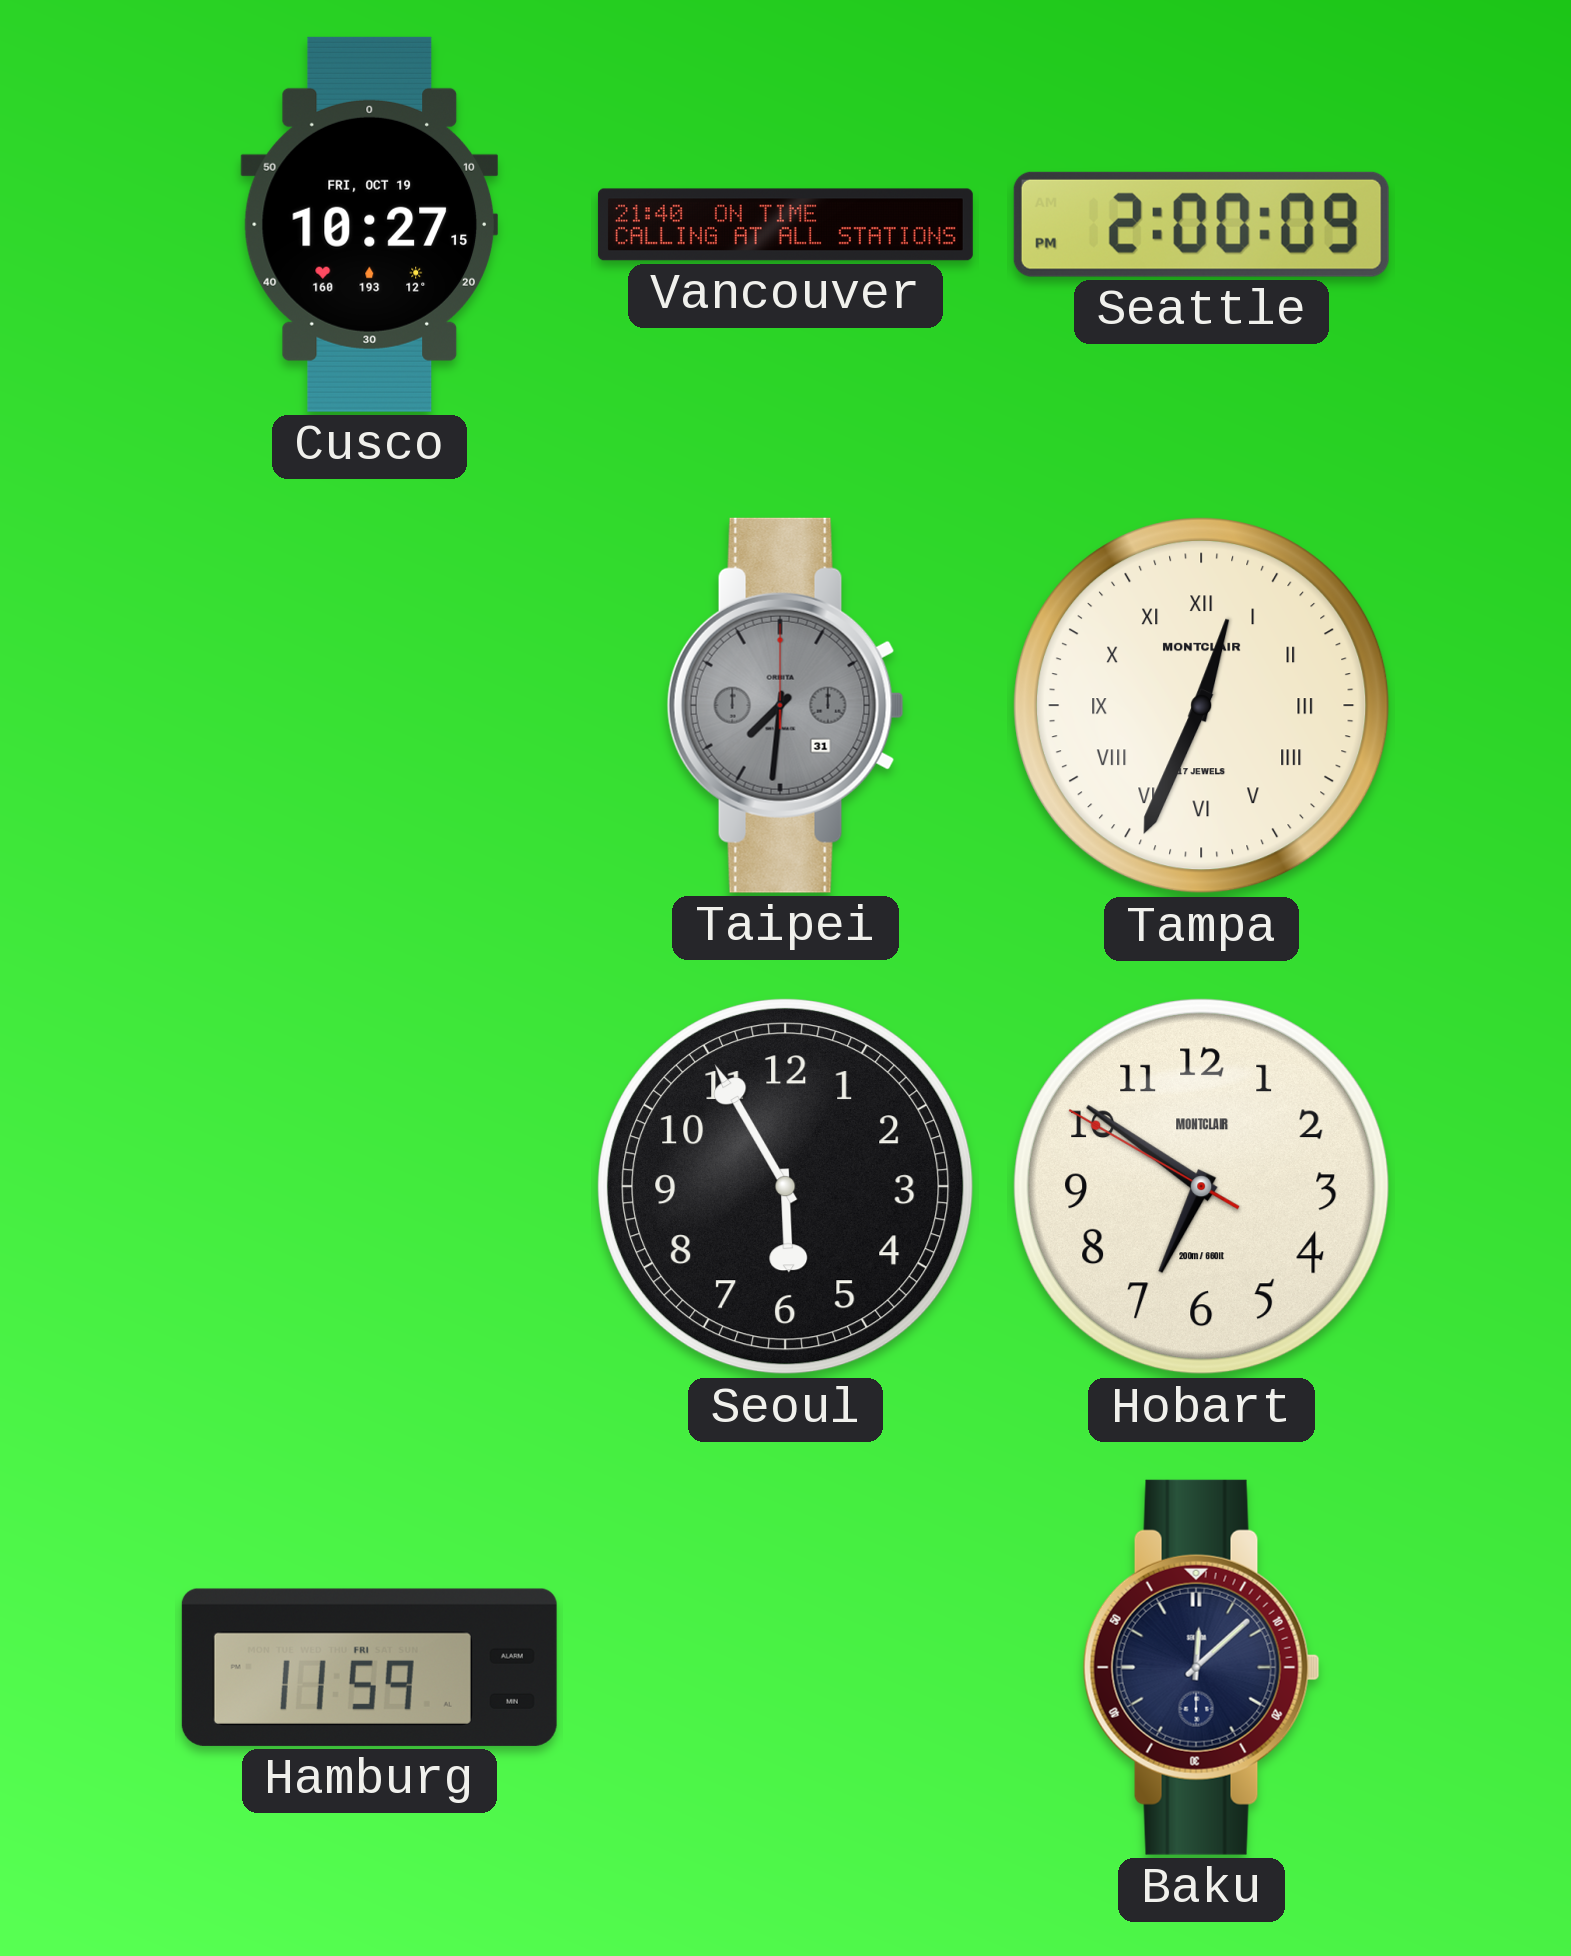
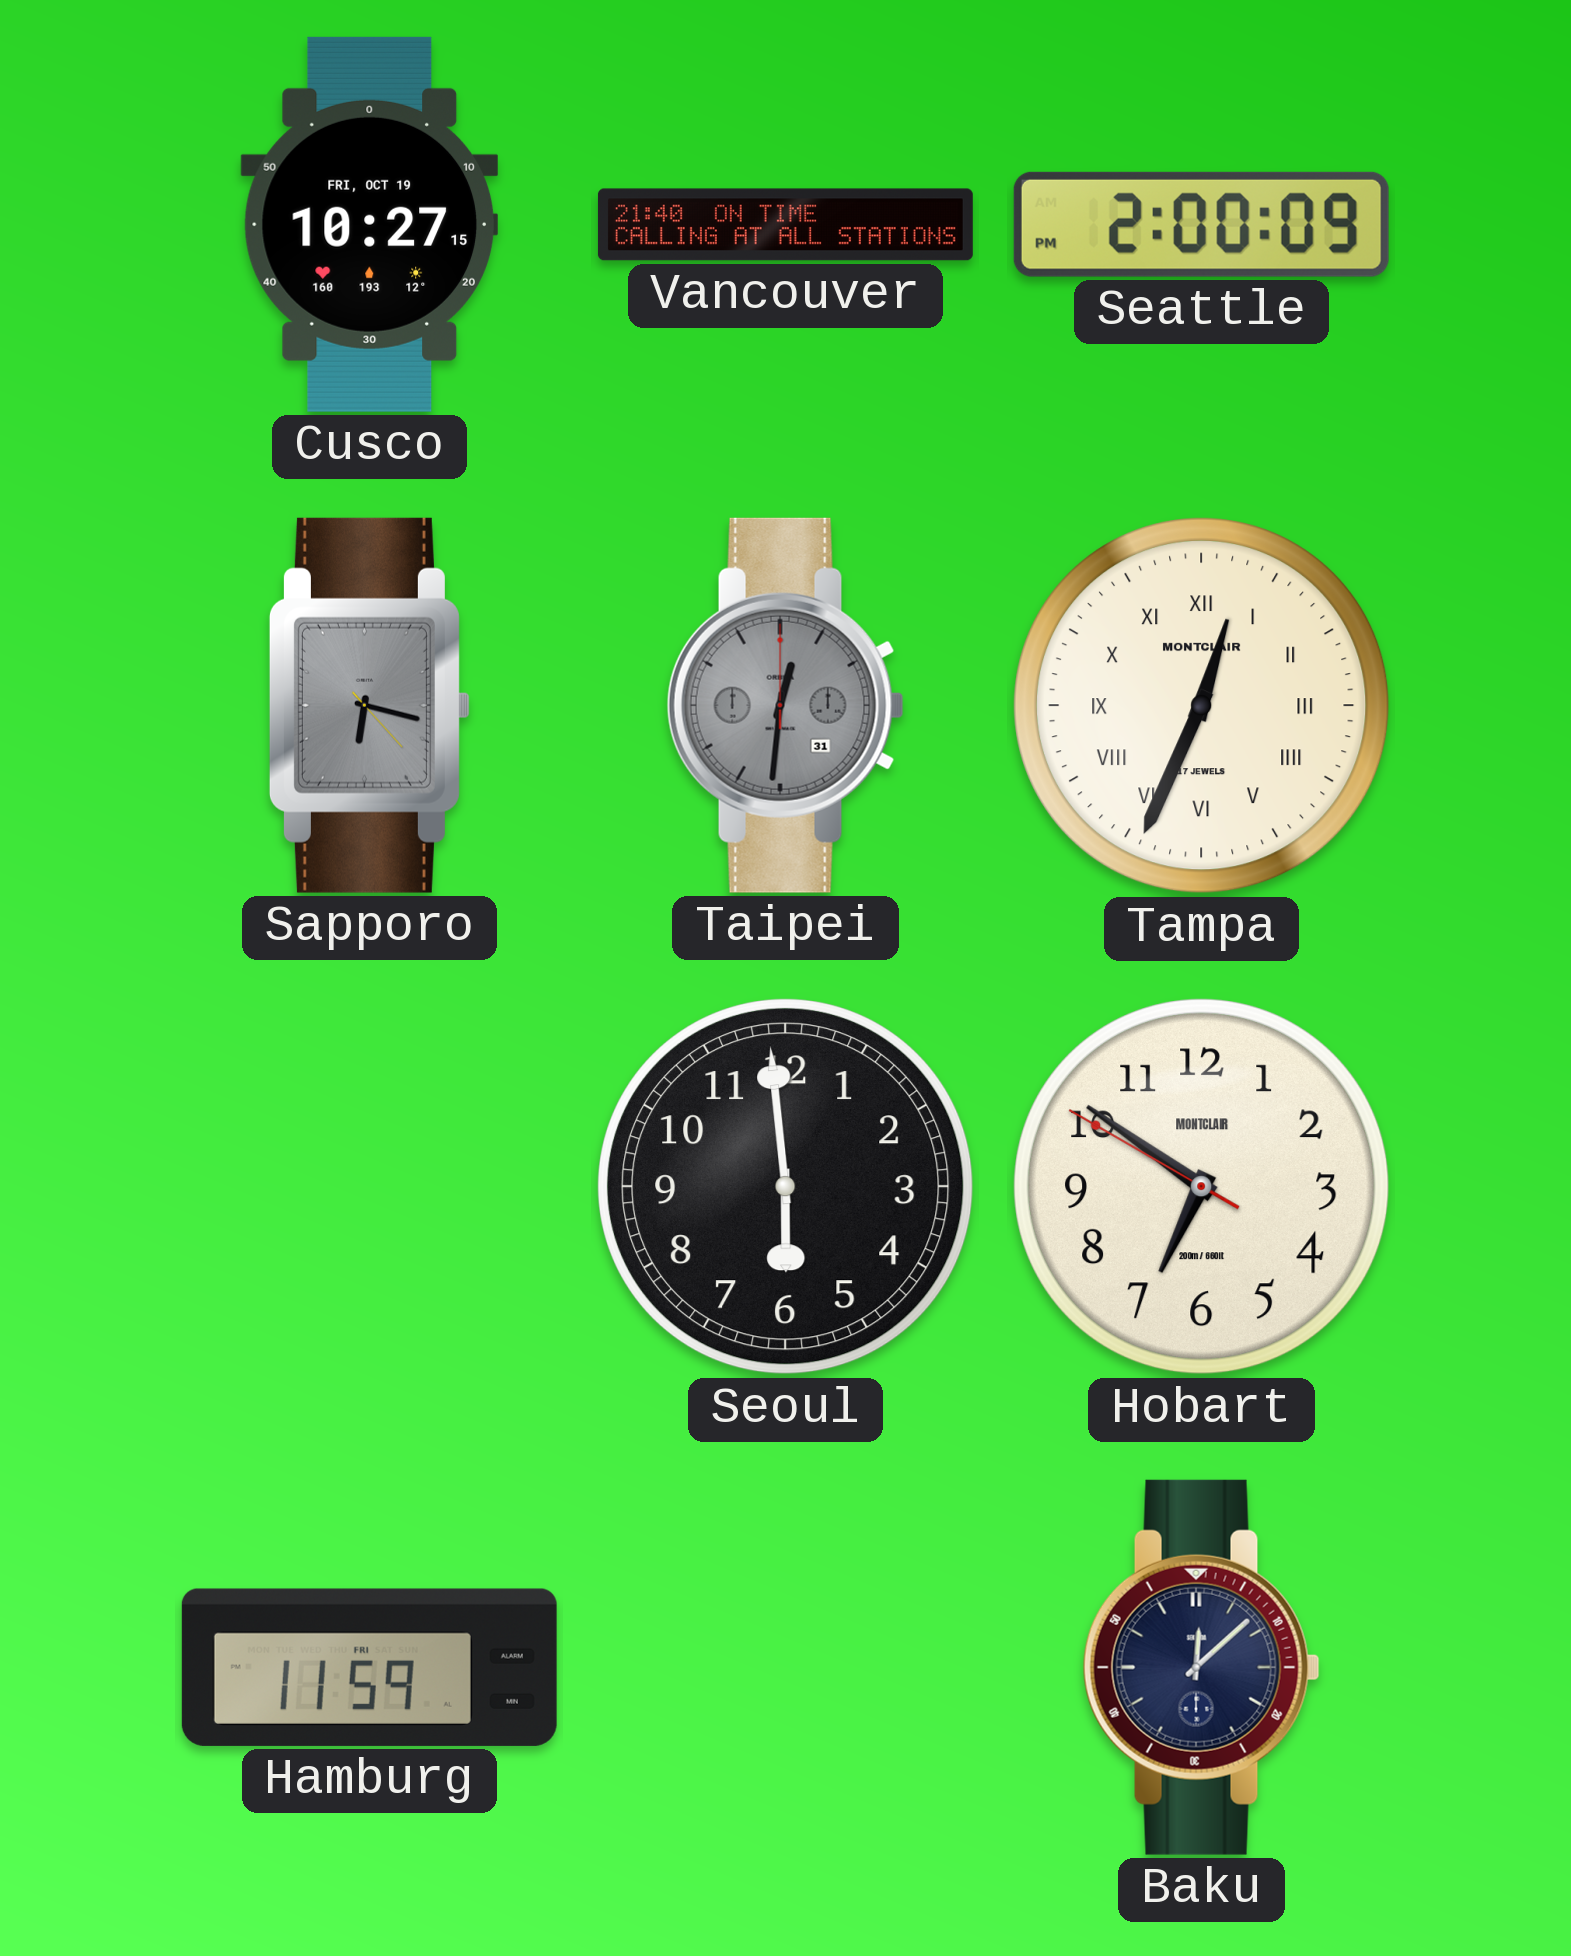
Sapporo: none -> 6:17
Taipei: 7:31 -> 12:31
Seoul: 5:55 -> 5:59
